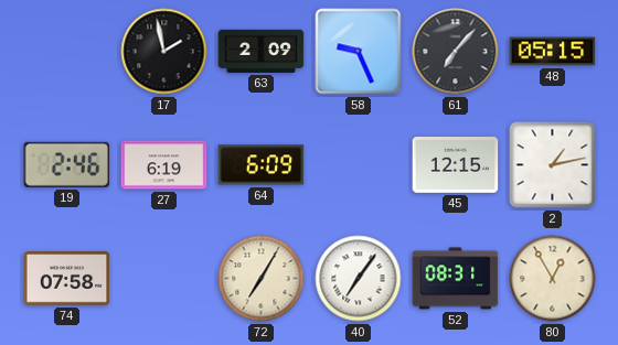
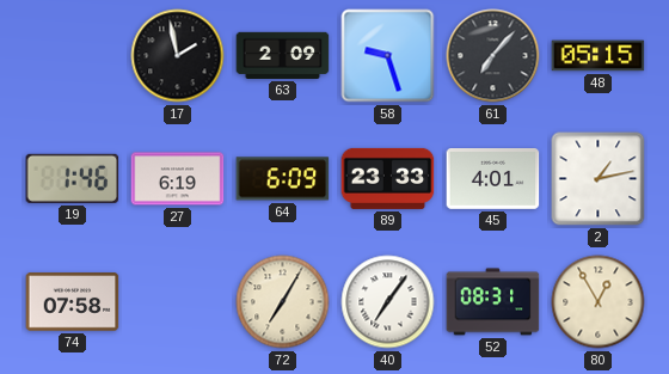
58: 9:26 -> 9:27
19: 2:46 -> 1:46
89: none -> 23:33
45: 12:15 -> 4:01
